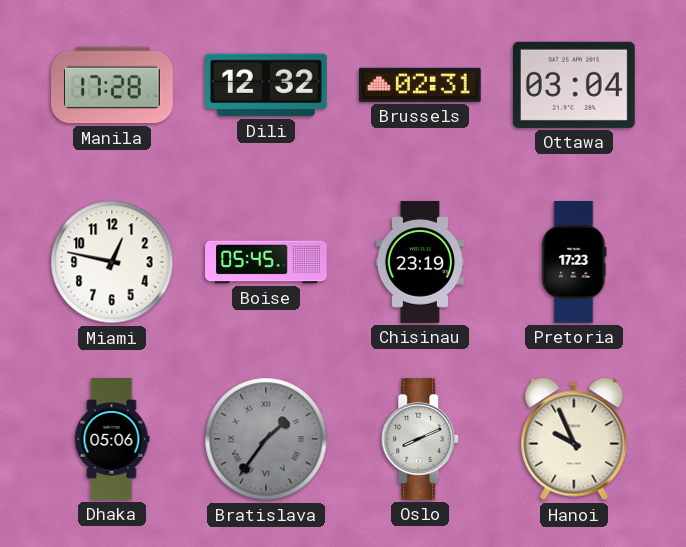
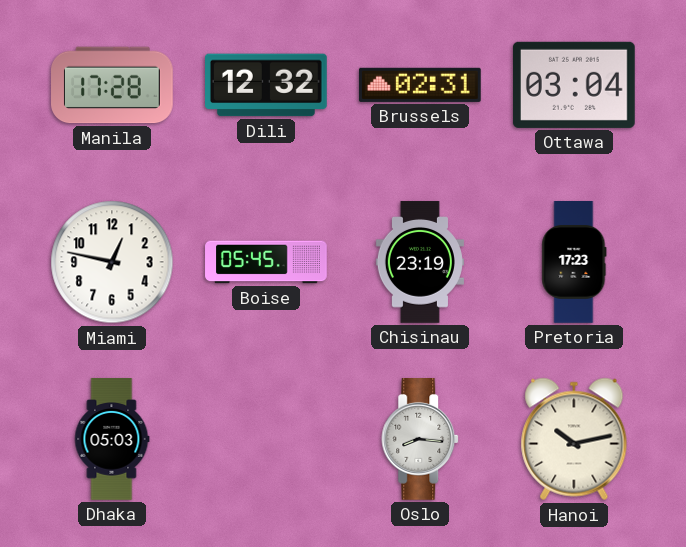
Dhaka: 05:06 -> 05:03
Bratislava: 1:36 -> none
Oslo: 8:11 -> 8:16
Hanoi: 9:56 -> 10:13
